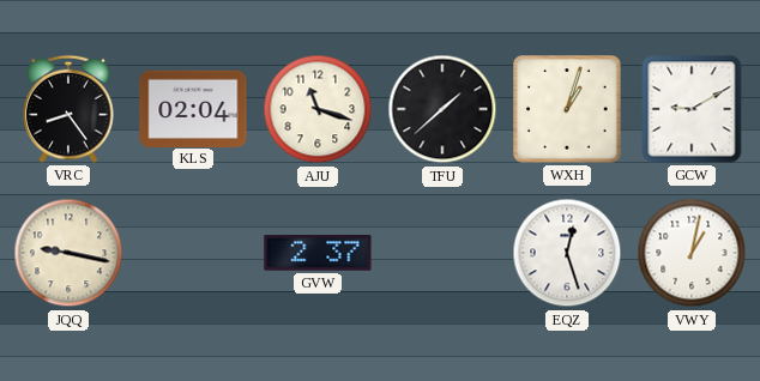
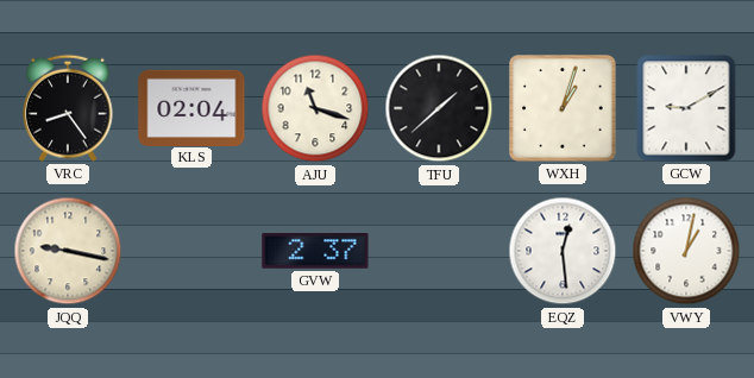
EQZ: 12:27 -> 12:29
